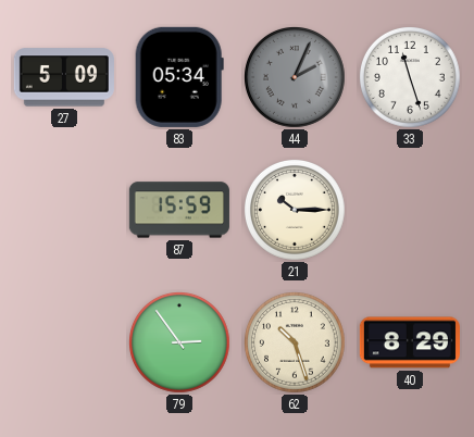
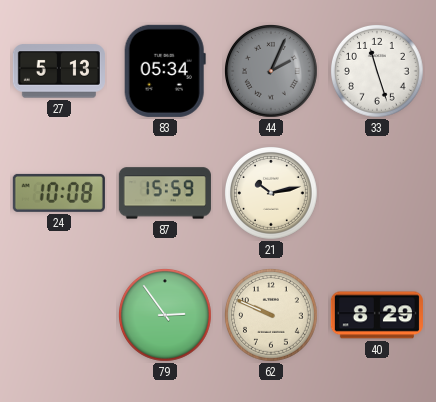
27: 5:09 -> 5:13
24: none -> 10:08
21: 10:15 -> 10:13
62: 10:27 -> 9:49
